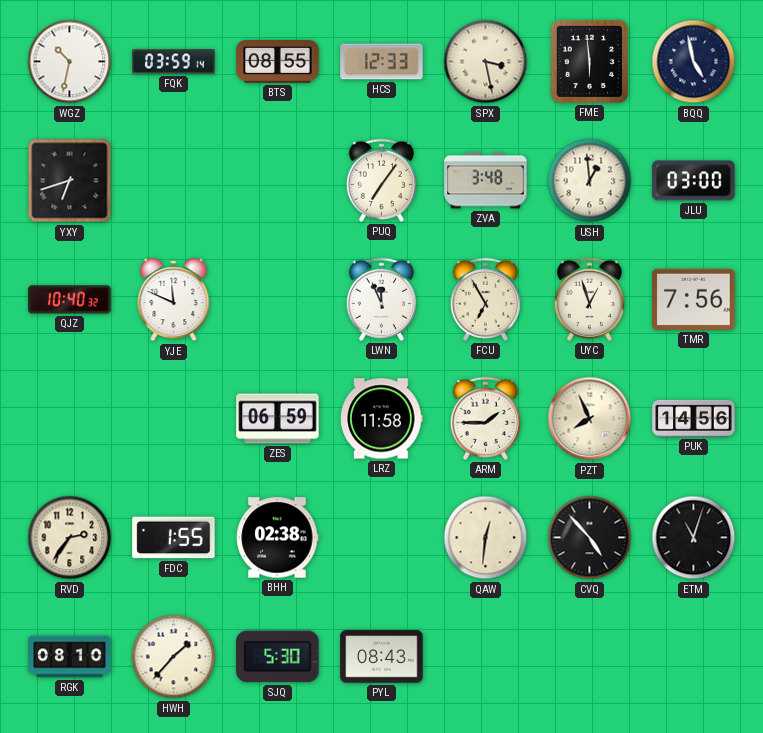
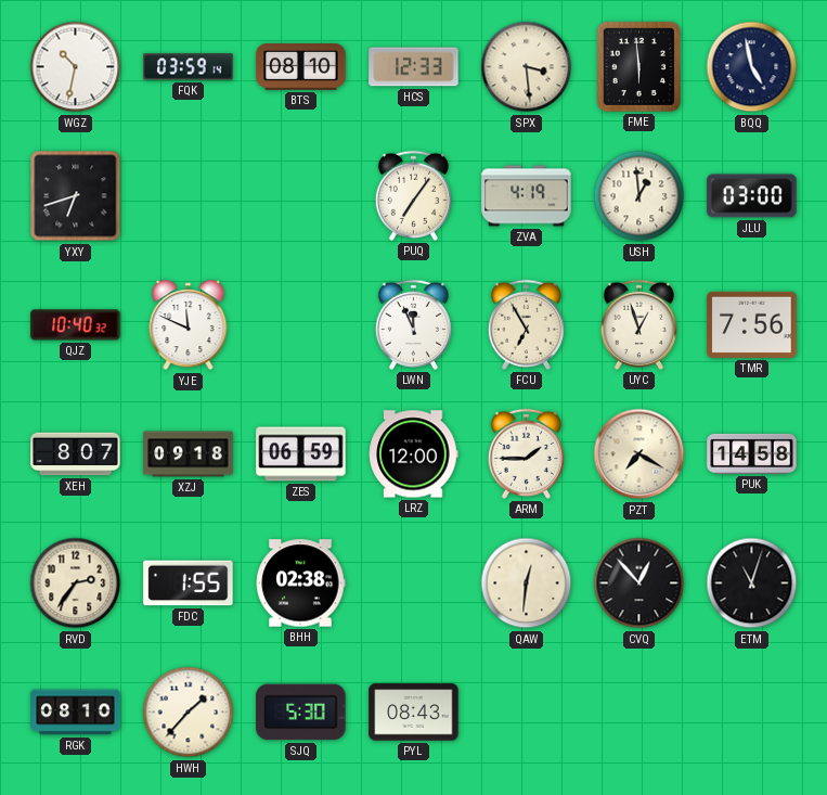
BTS: 08:55 -> 08:10
SPX: 3:28 -> 3:29
ZVA: 3:48 -> 4:19
XEH: none -> 8:07
XZJ: none -> 09:18
LRZ: 11:58 -> 12:00
PZT: 7:56 -> 7:20
PUK: 14:56 -> 14:58
CVQ: 4:53 -> 12:53
